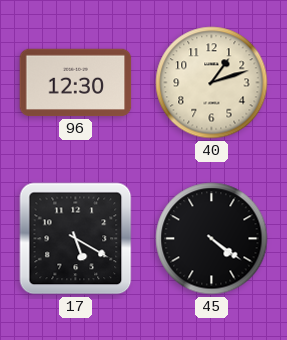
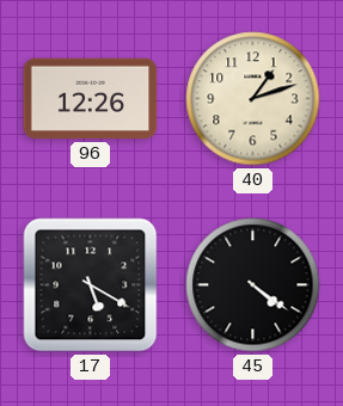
96: 12:30 -> 12:26
